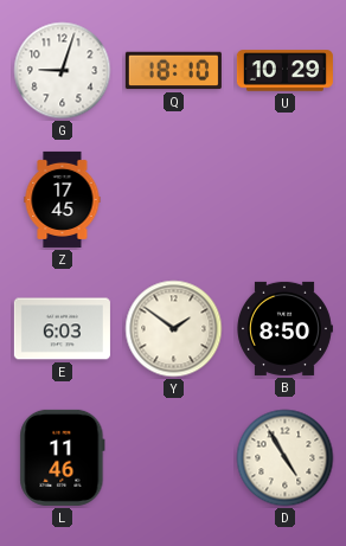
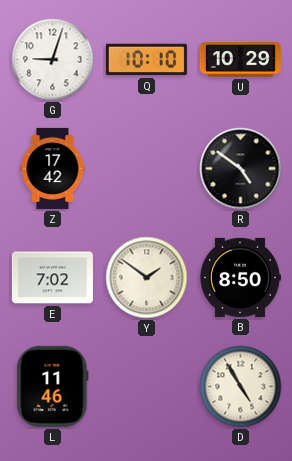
Q: 18:10 -> 10:10
Z: 17:45 -> 17:42
R: none -> 4:51
E: 6:03 -> 7:02
